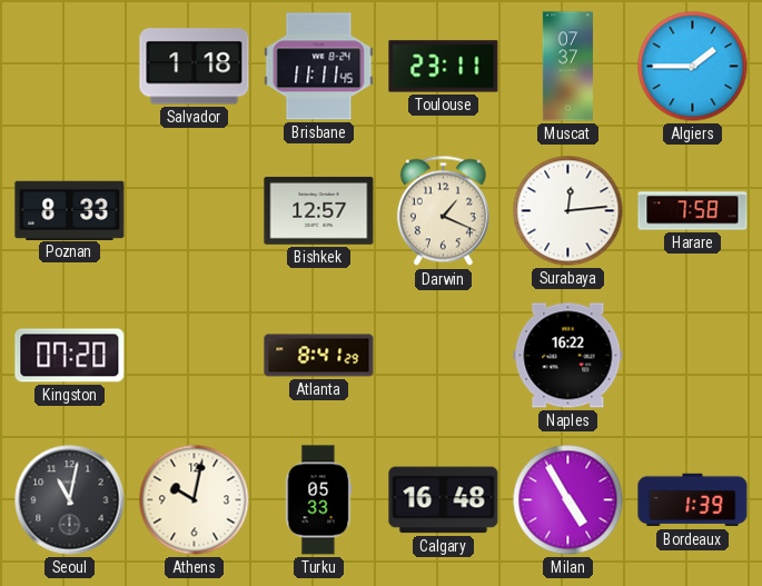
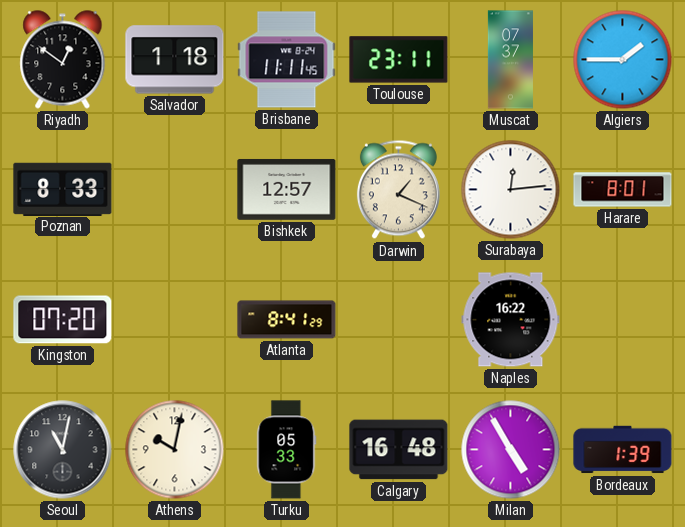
Riyadh: none -> 12:51
Harare: 7:58 -> 8:01
